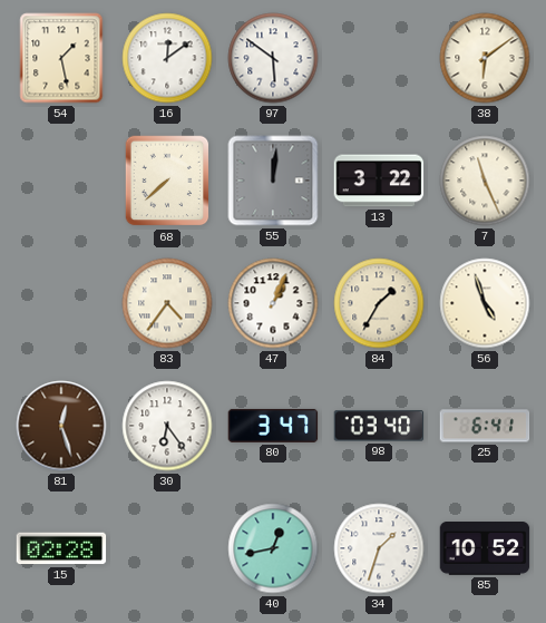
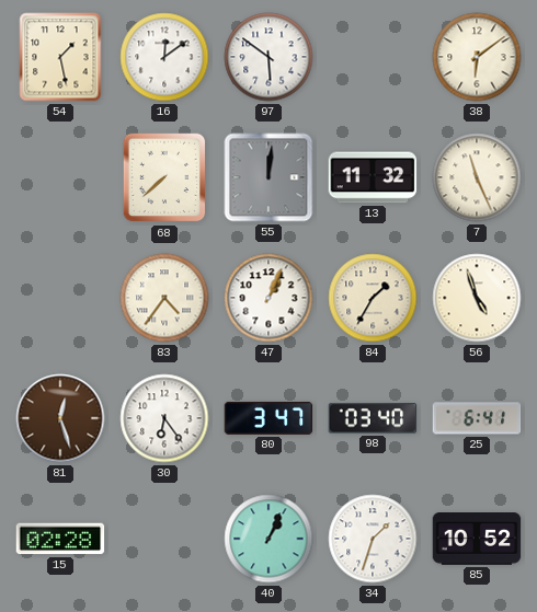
13: 3:22 -> 11:32
40: 12:43 -> 1:04
